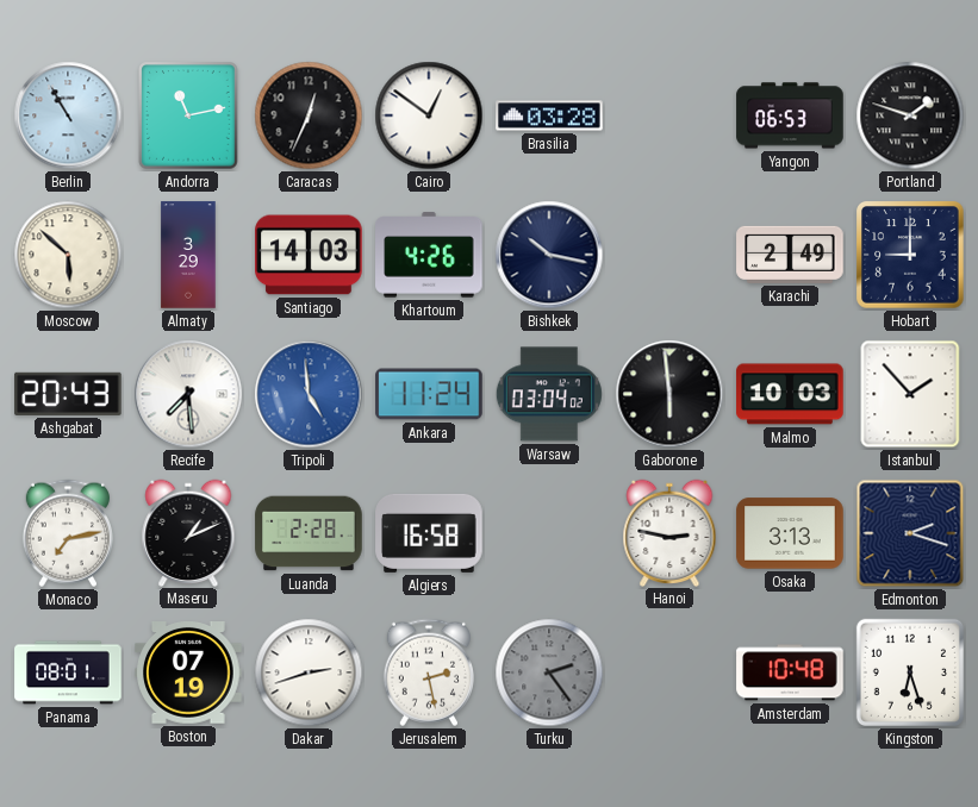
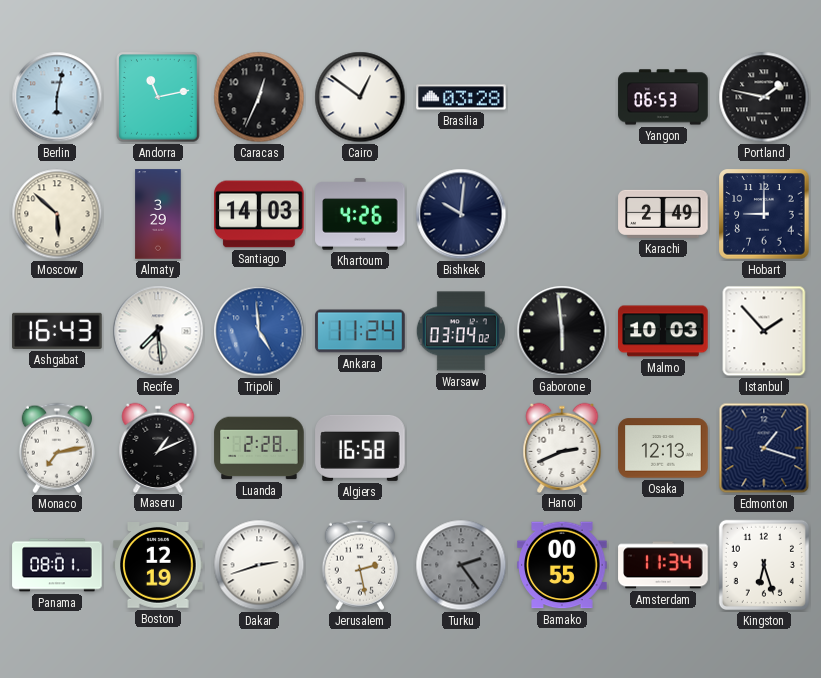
Berlin: 10:55 -> 6:02
Portland: 1:48 -> 1:47
Bishkek: 10:17 -> 10:01
Ashgabat: 20:43 -> 16:43
Hanoi: 2:47 -> 2:41
Osaka: 3:13 -> 12:13
Edmonton: 2:18 -> 1:18
Boston: 07:19 -> 12:19
Bamako: none -> 00:55
Amsterdam: 10:48 -> 11:34
